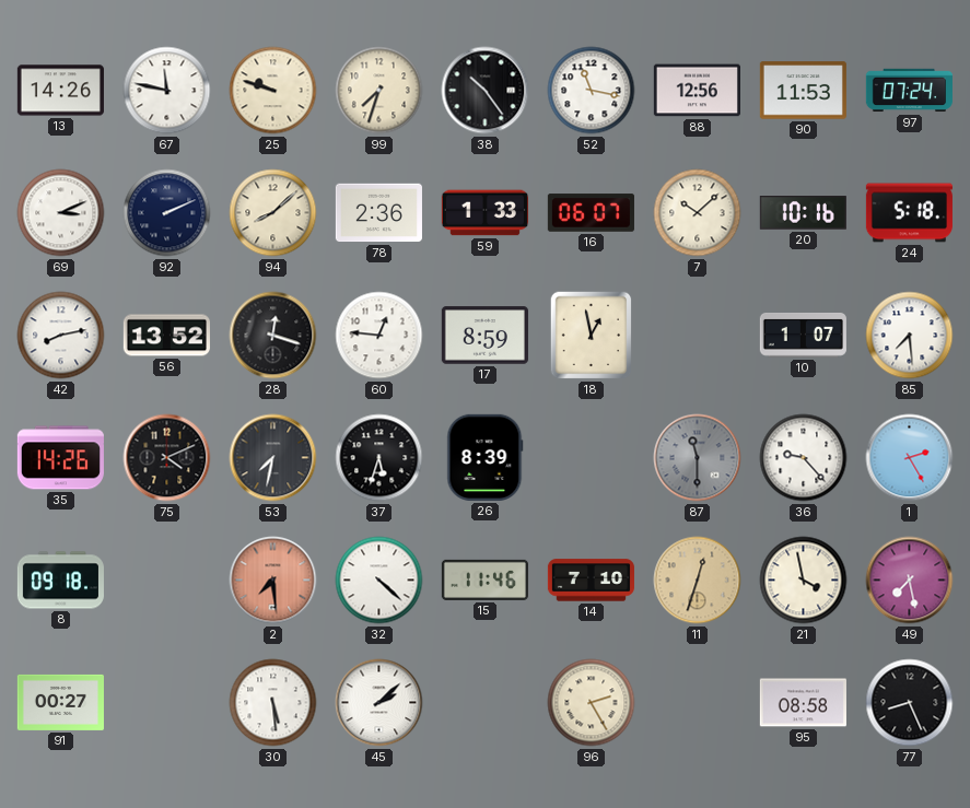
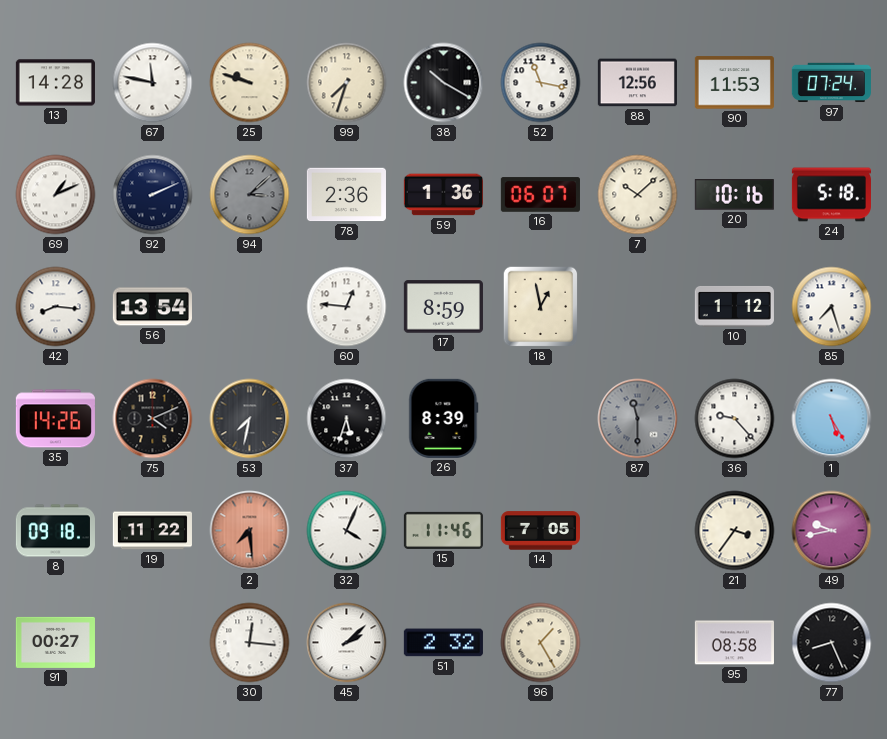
13: 14:26 -> 14:28
38: 10:24 -> 10:20
69: 3:11 -> 1:11
94: 8:08 -> 3:08
94 dial: cream -> grey
59: 1:33 -> 1:36
42: 8:13 -> 8:16
56: 13:52 -> 13:54
28: 12:18 -> none
10: 1:07 -> 1:12
85: 7:29 -> 7:27
1: 2:25 -> 5:25
19: none -> 11:22
32: 4:22 -> 4:04
14: 7:10 -> 7:05
11: 12:33 -> none
21: 3:58 -> 3:36
49: 7:28 -> 9:43
30: 5:29 -> 12:16
51: none -> 2:32
96: 2:25 -> 1:25
